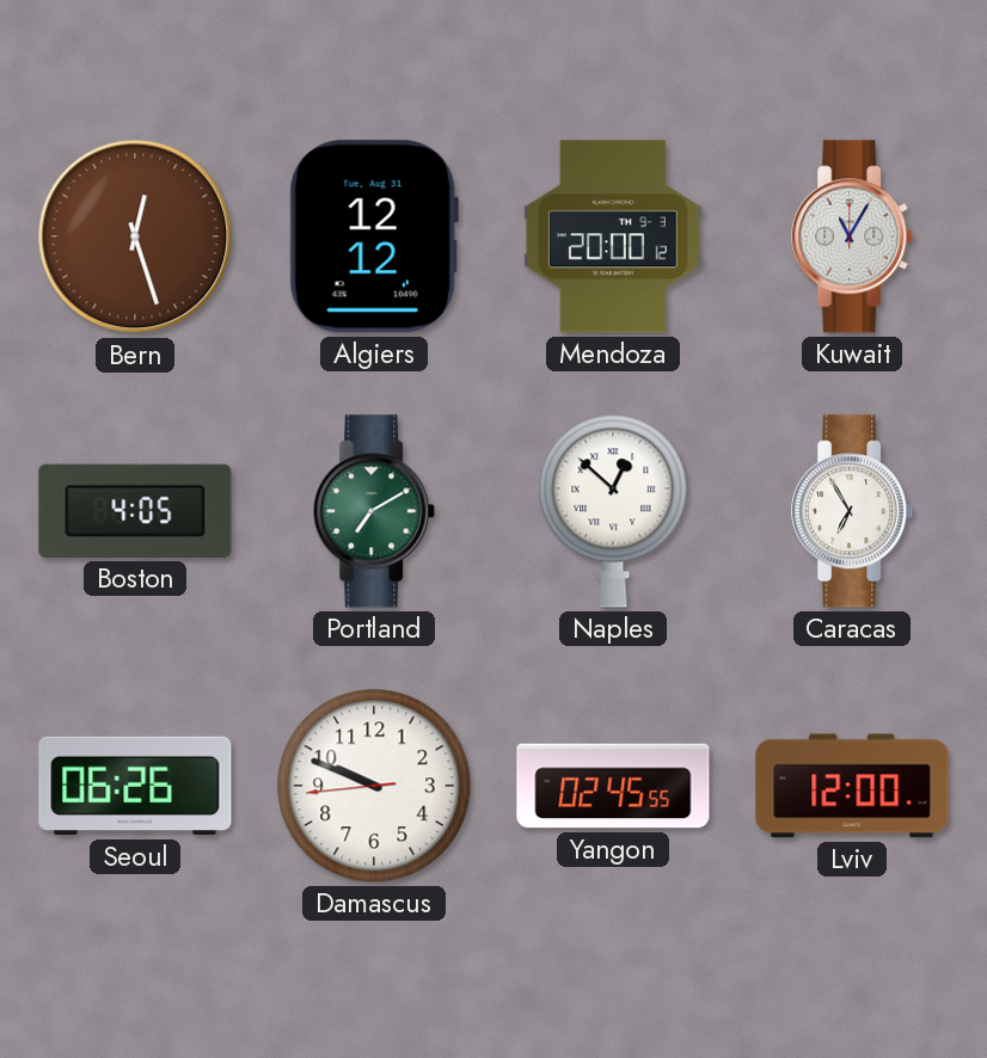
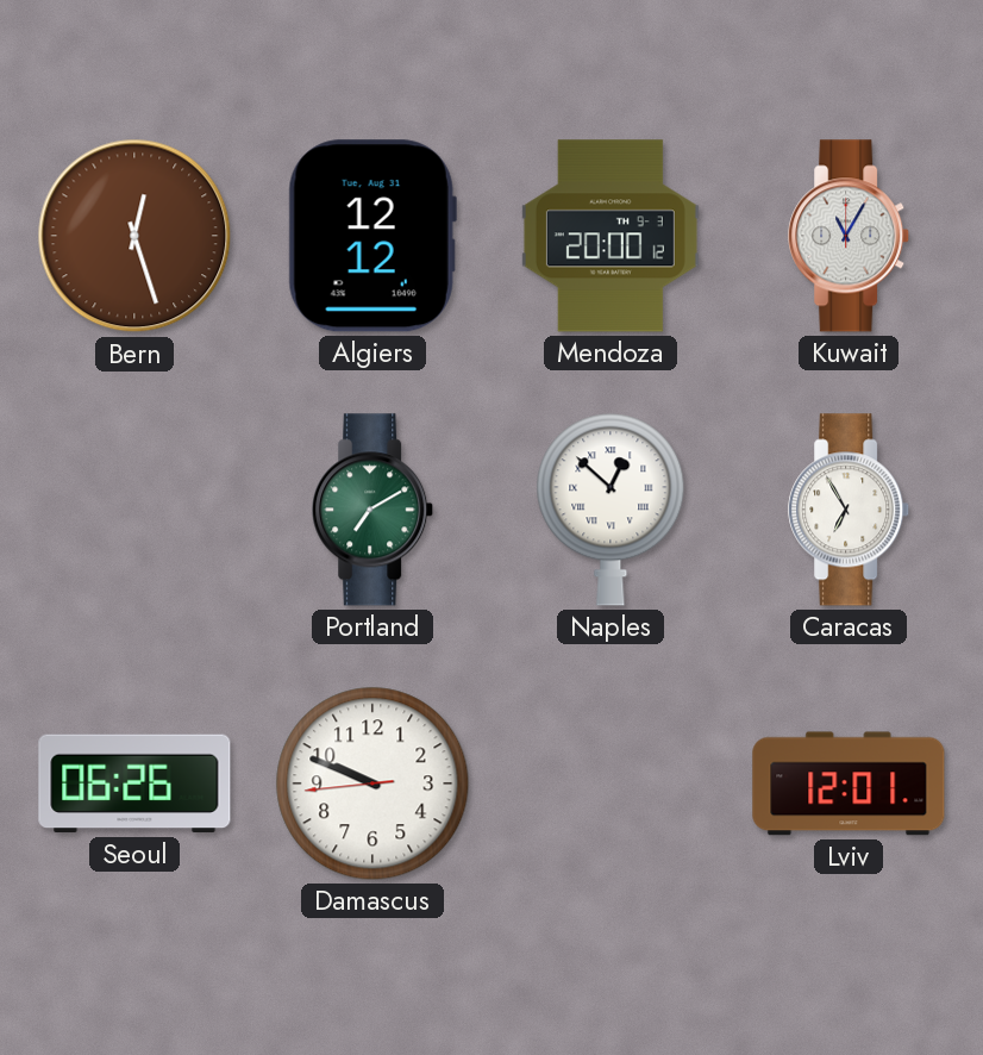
Boston: 4:05 -> none
Yangon: 02:45 -> none
Lviv: 12:00 -> 12:01
